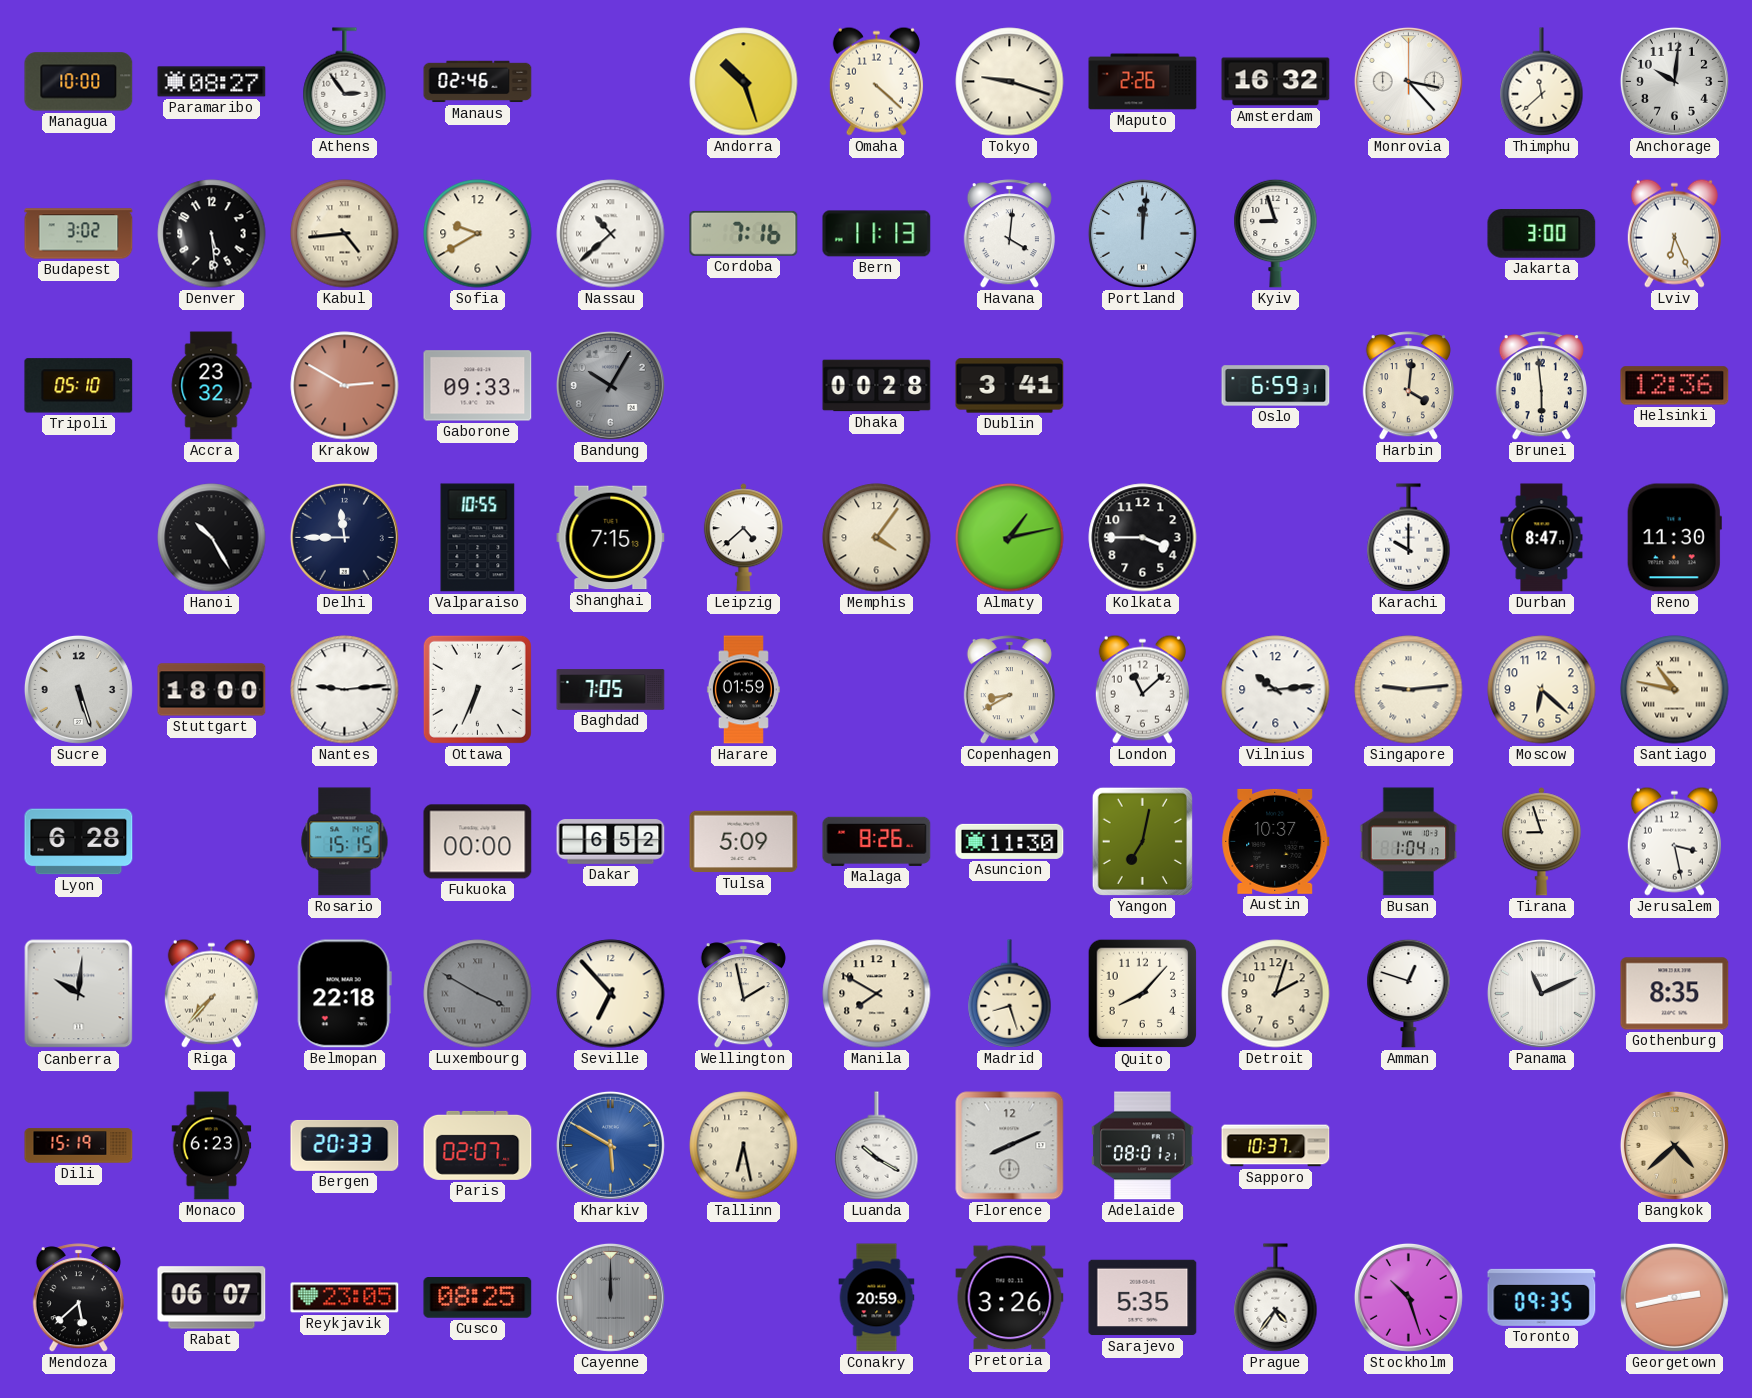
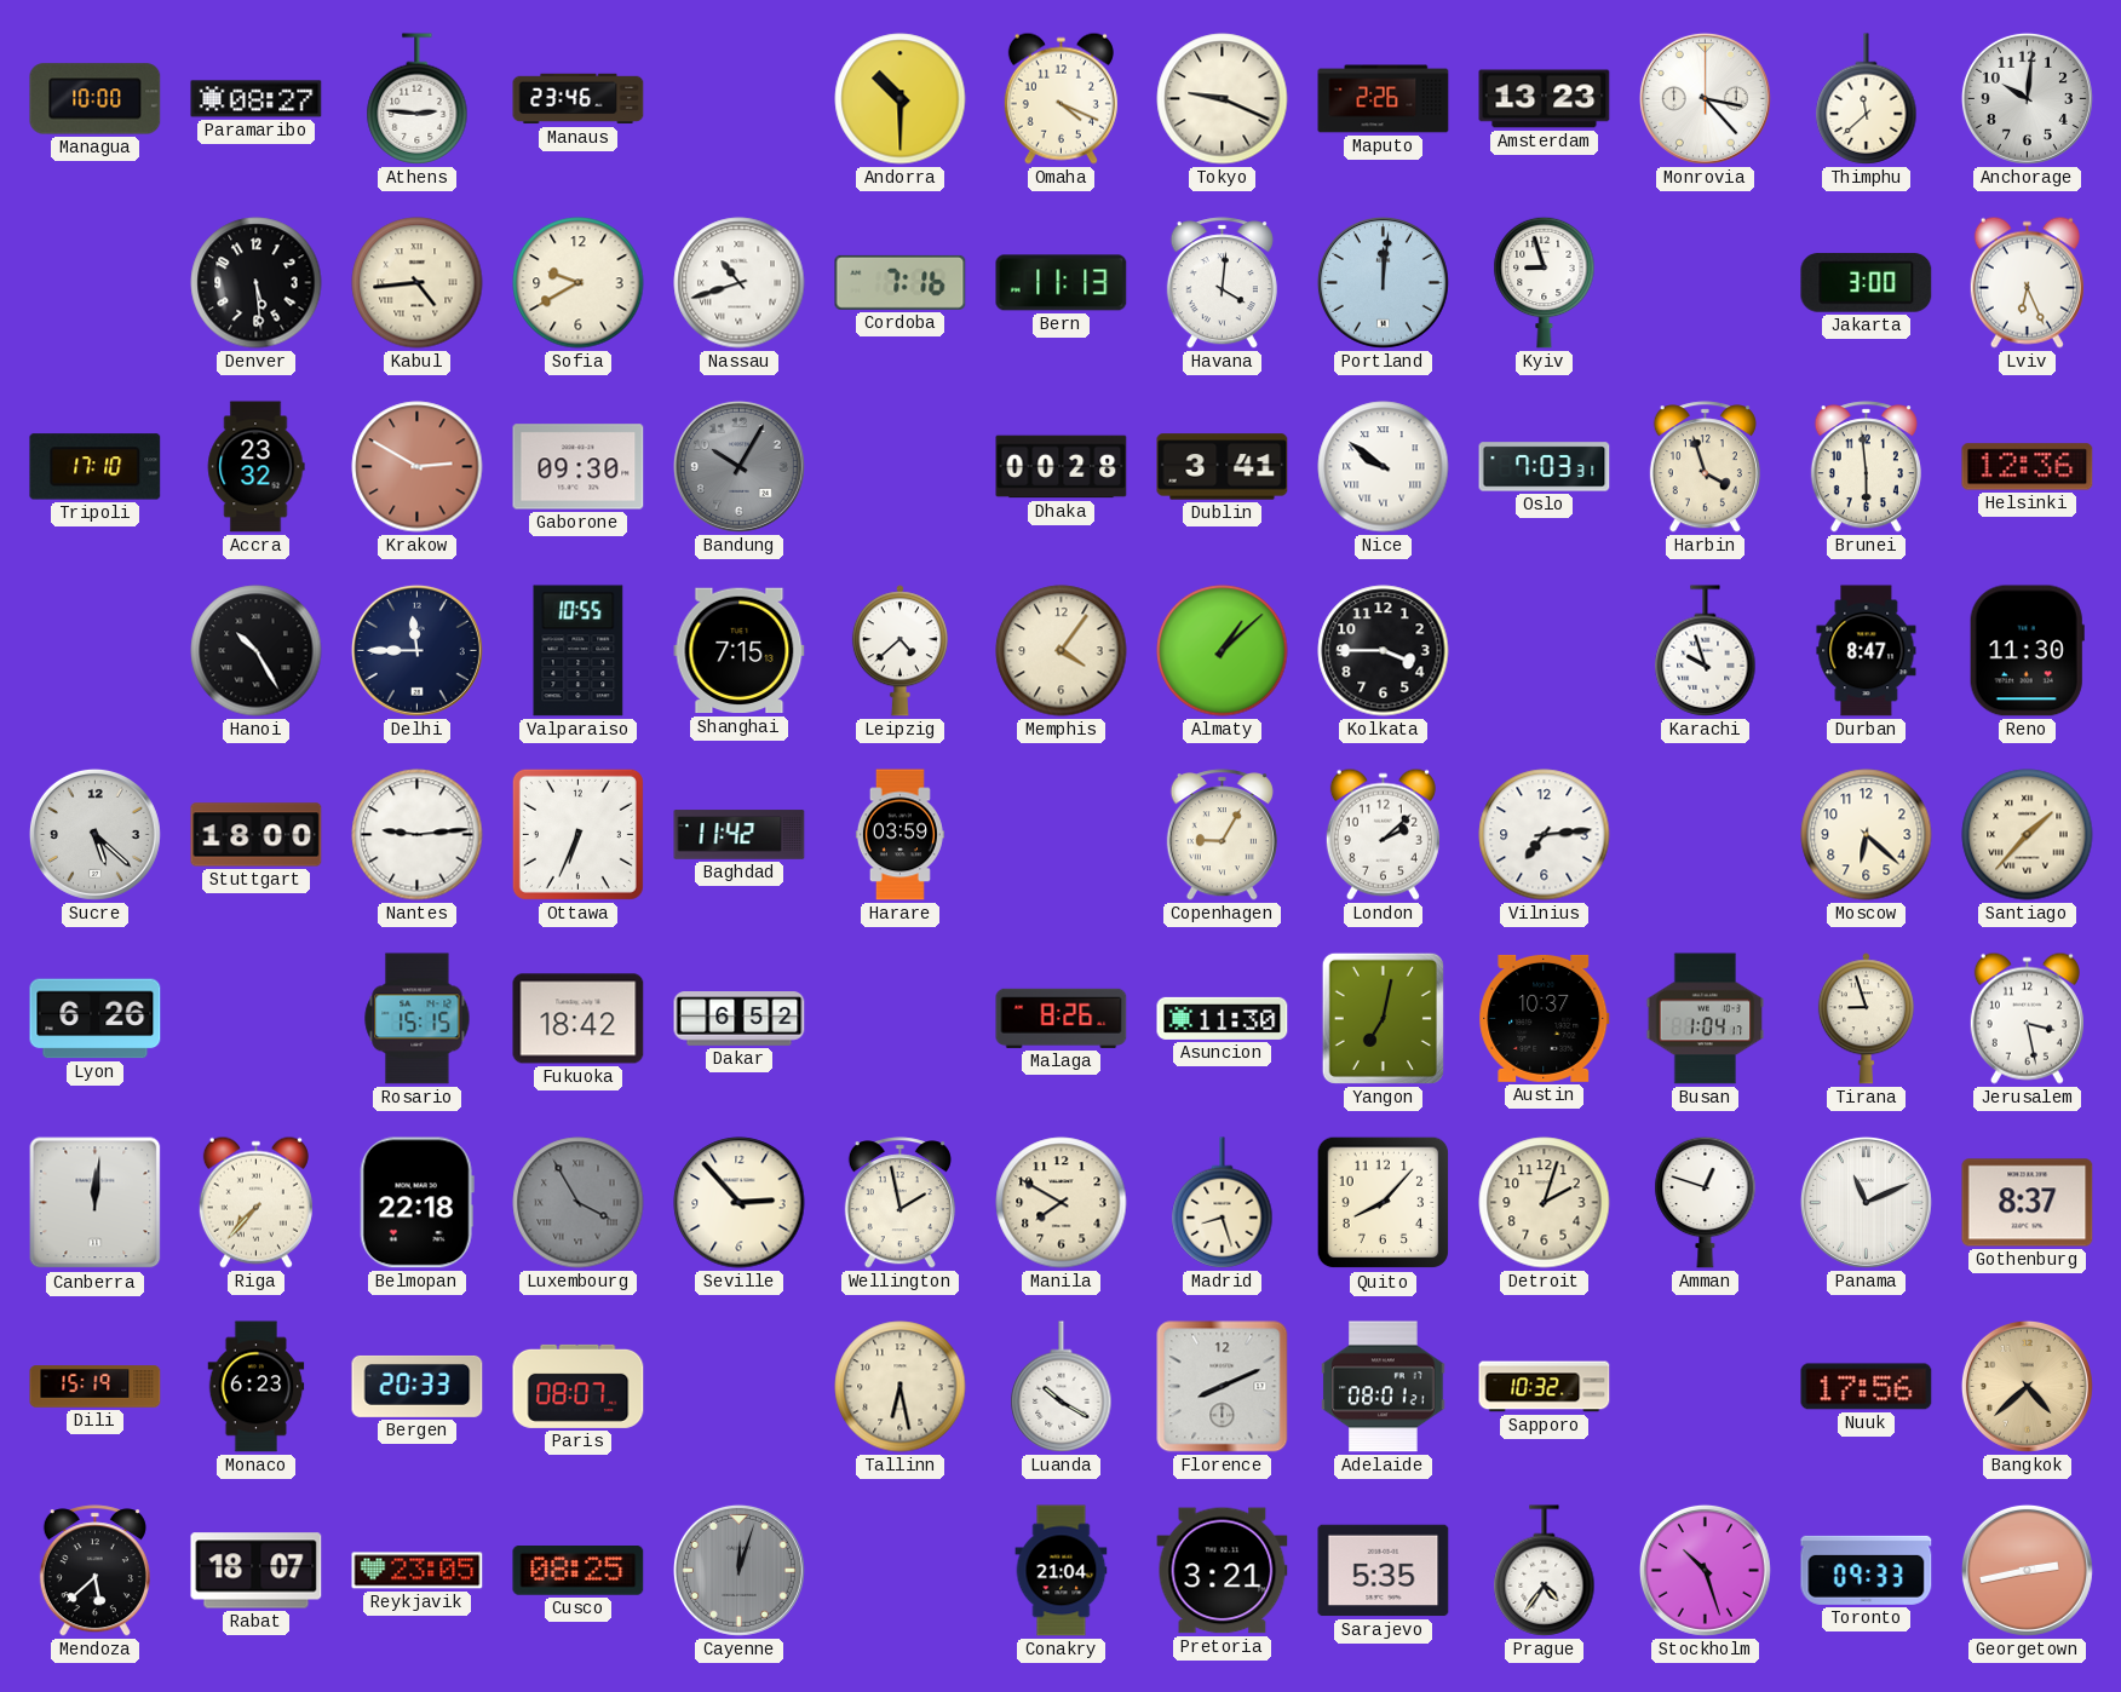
Athens: 2:54 -> 2:46
Manaus: 02:46 -> 23:46
Andorra: 10:27 -> 10:30
Omaha: 4:22 -> 4:19
Tokyo: 9:18 -> 9:19
Amsterdam: 16:32 -> 13:23
Budapest: 3:02 -> none
Nassau: 10:38 -> 10:42
Tripoli: 05:10 -> 17:10
Gaborone: 09:33 -> 09:30
Nice: none -> 9:51
Oslo: 6:59 -> 7:03
Harbin: 4:01 -> 3:57
Almaty: 1:13 -> 1:08
Karachi: 10:00 -> 9:57
Sucre: 5:27 -> 5:22
Baghdad: 7:05 -> 11:42
Harare: 01:59 -> 03:59
Copenhagen: 8:40 -> 9:05
London: 11:08 -> 2:08
Vilnius: 10:14 -> 7:14
Singapore: 9:14 -> none
Santiago: 10:47 -> 1:37
Lyon: 6:28 -> 6:26
Fukuoka: 00:00 -> 18:42
Tulsa: 5:09 -> none
Canberra: 10:01 -> 12:01
Luxembourg: 3:50 -> 3:55
Seville: 6:53 -> 2:53
Gothenburg: 8:35 -> 8:37
Paris: 02:07 -> 08:07
Kharkiv: 5:50 -> none
Sapporo: 10:37 -> 10:32
Nuuk: none -> 17:56
Rabat: 06:07 -> 18:07
Cayenne: 12:00 -> 12:03
Conakry: 20:59 -> 21:04
Pretoria: 3:26 -> 3:21
Toronto: 09:35 -> 09:33
